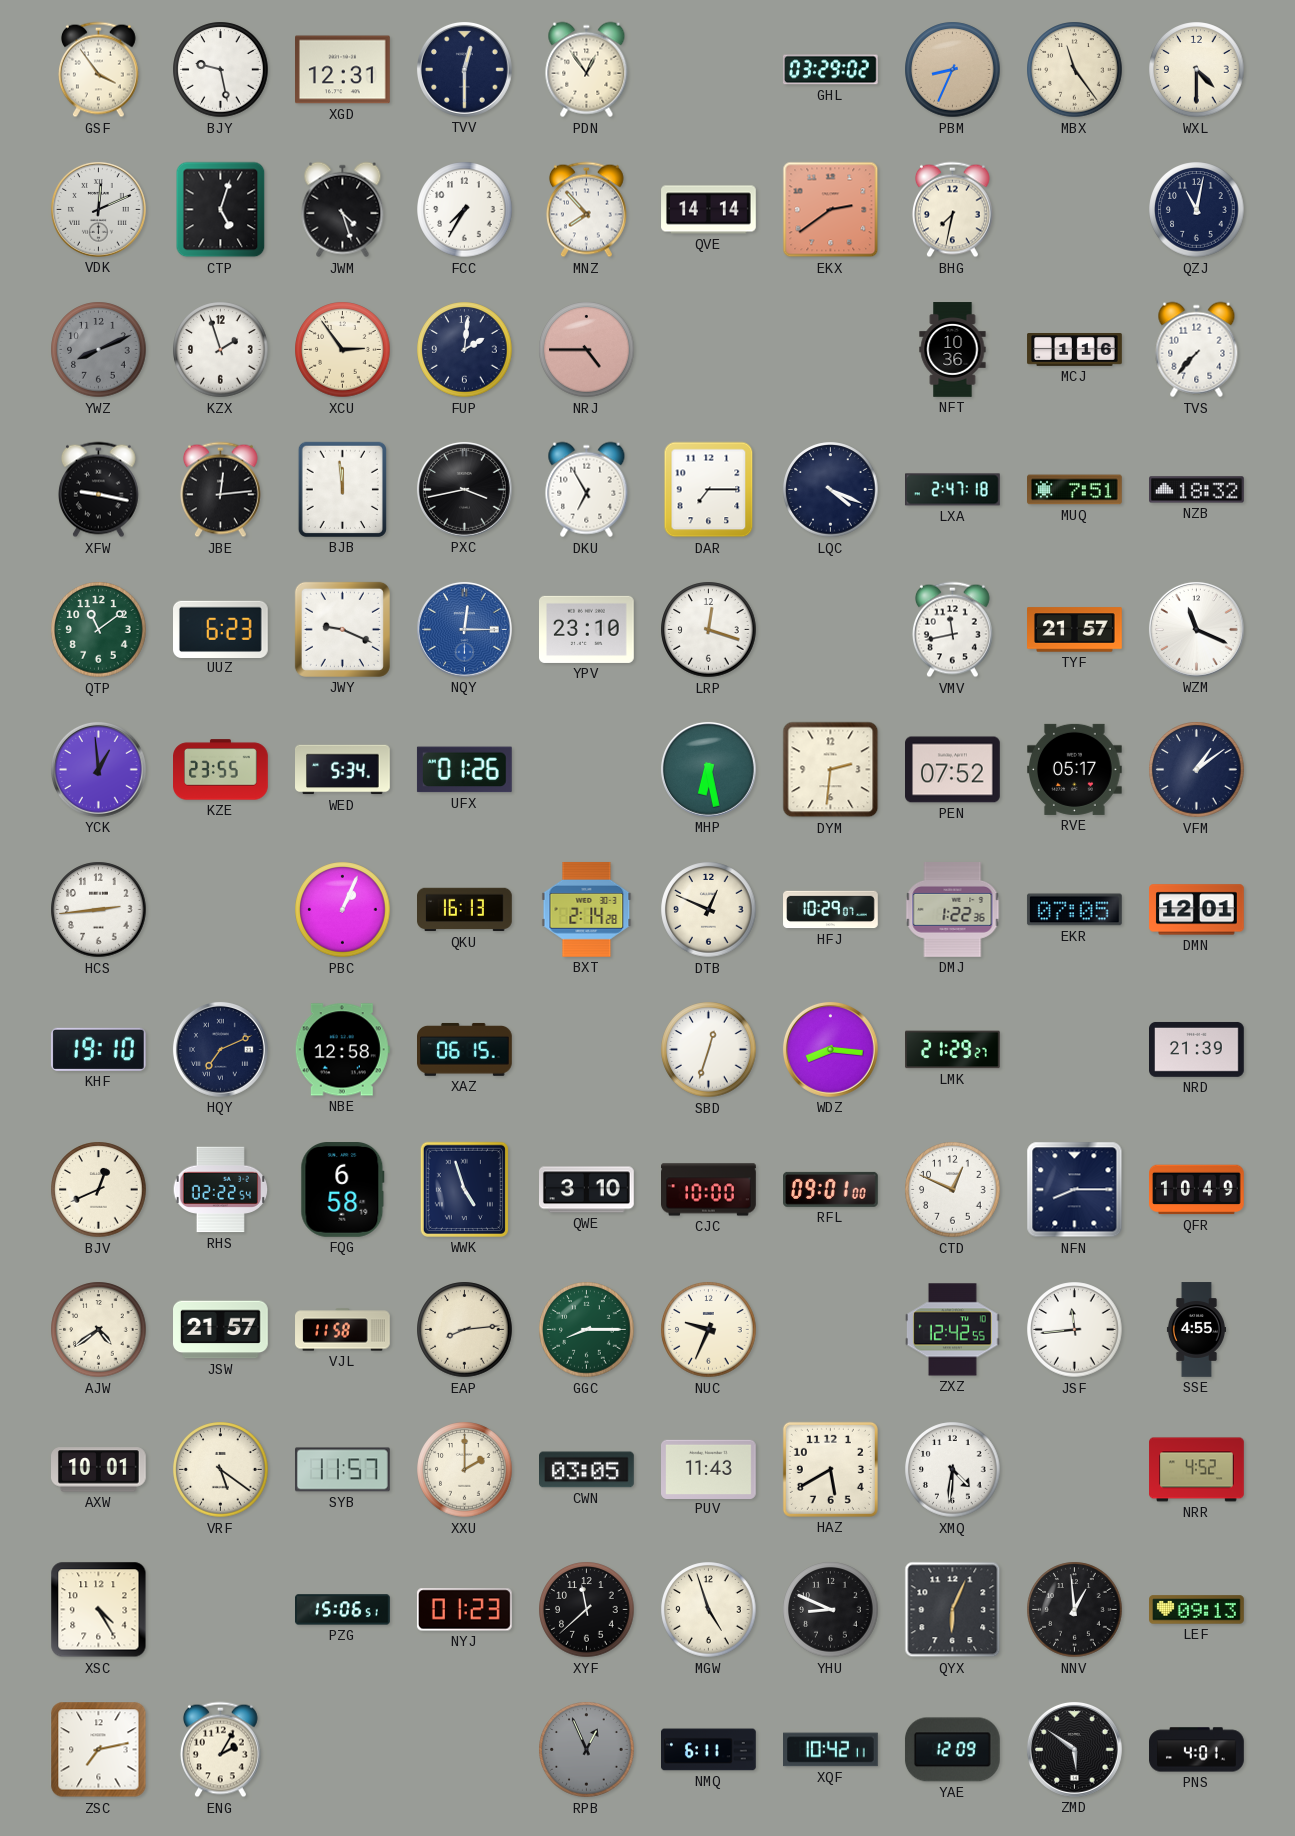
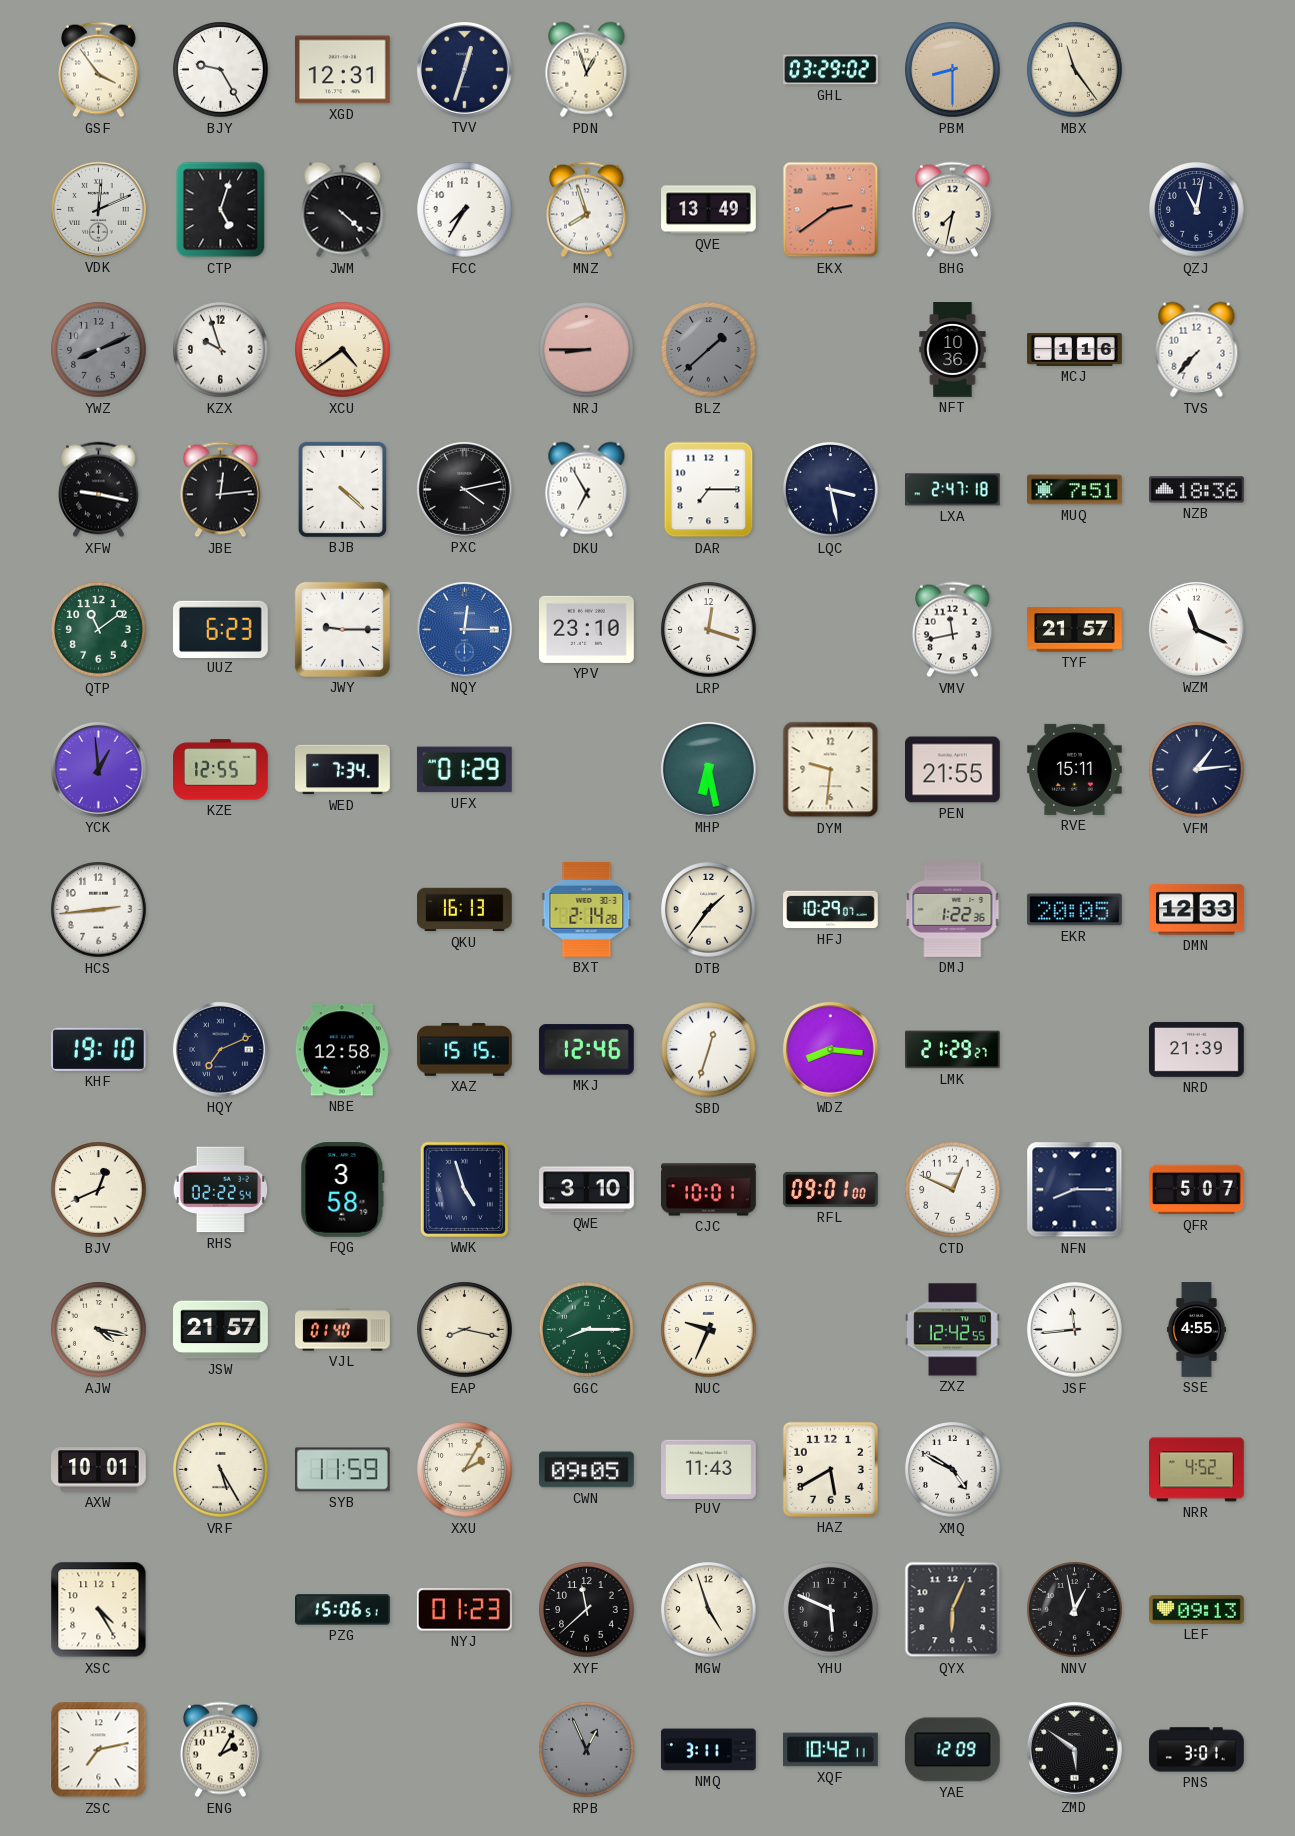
BJY: 9:28 -> 9:25
TVV: 12:30 -> 12:33
PDN: 12:54 -> 12:57
PBM: 8:34 -> 8:30
WXL: 4:30 -> none
JWM: 4:27 -> 4:22
MNZ: 7:53 -> 7:57
QVE: 14:14 -> 13:49
KZX: 1:57 -> 9:57
XCU: 2:54 -> 4:39
FUP: 2:01 -> none
NRJ: 4:45 -> 8:45
BLZ: none -> 1:38
BJB: 11:59 -> 4:22
PXC: 3:43 -> 4:13
LQC: 4:19 -> 3:28
NZB: 18:32 -> 18:36
JWY: 9:19 -> 9:15
KZE: 23:55 -> 12:55
WED: 5:34 -> 7:34
UFX: 01:26 -> 01:29
DYM: 2:31 -> 9:31
PEN: 07:52 -> 21:55
RVE: 05:17 -> 15:11
VFM: 1:09 -> 1:14
PBC: 1:04 -> none
DTB: 12:49 -> 1:36
EKR: 07:05 -> 20:05
DMN: 12:01 -> 12:33
XAZ: 06:15 -> 15:15
MKJ: none -> 12:46
FQG: 6:58 -> 3:58
CJC: 10:00 -> 10:01
QFR: 10:49 -> 5:07
AJW: 4:39 -> 4:17
VJL: 11:58 -> 01:40
EAP: 8:14 -> 8:17
VRF: 5:21 -> 5:25
SYB: 11:57 -> 11:59
XXU: 2:00 -> 2:05
CWN: 03:05 -> 09:05
XMQ: 4:31 -> 4:50
YHU: 8:49 -> 5:49
NNV: 12:59 -> 12:58
NMQ: 6:11 -> 3:11
PNS: 4:01 -> 3:01
